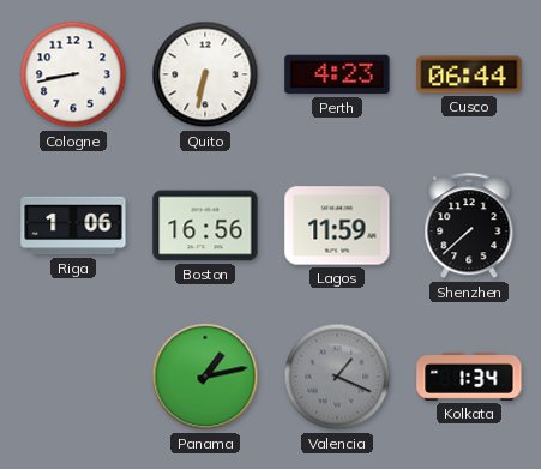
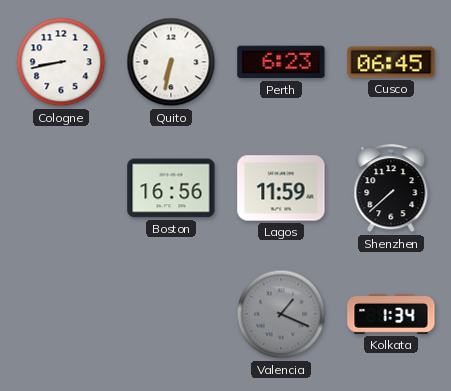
Perth: 4:23 -> 6:23
Cusco: 06:44 -> 06:45
Riga: 1:06 -> none
Panama: 1:13 -> none
